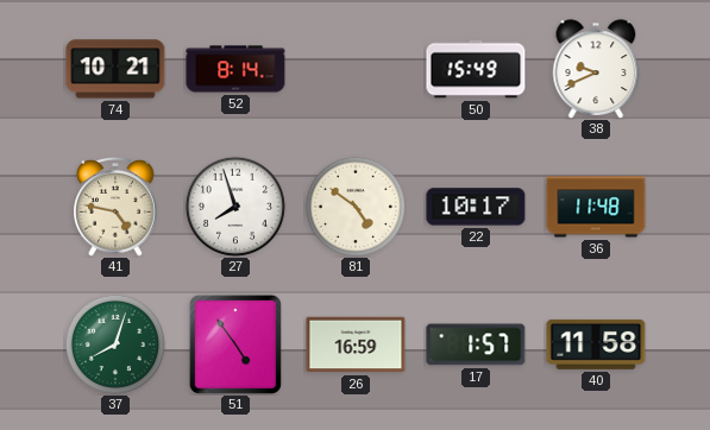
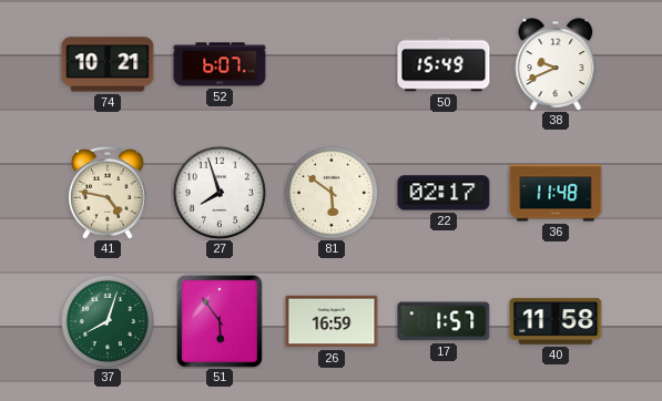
52: 8:14 -> 6:07
81: 4:51 -> 5:51
22: 10:17 -> 02:17
51: 4:54 -> 5:54
